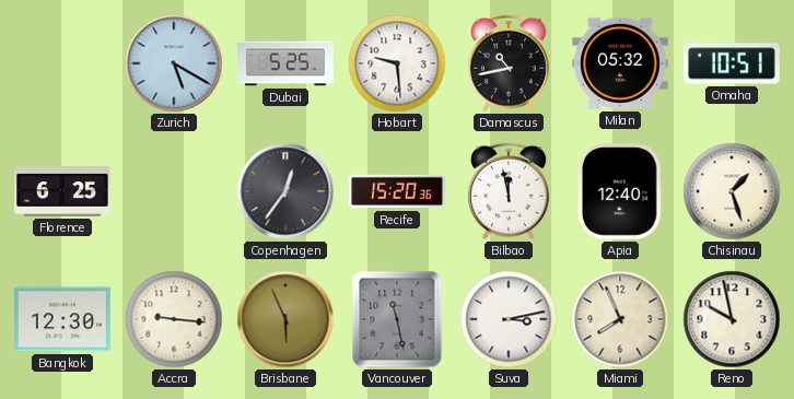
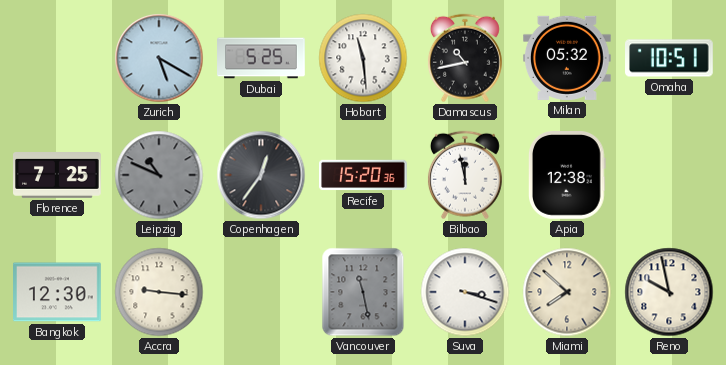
Hobart: 9:29 -> 11:29
Florence: 6:25 -> 7:25
Leipzig: none -> 10:49
Apia: 12:40 -> 12:38
Chisinau: 1:27 -> none
Brisbane: 5:56 -> none
Suva: 3:13 -> 3:18
Miami: 7:56 -> 7:52
